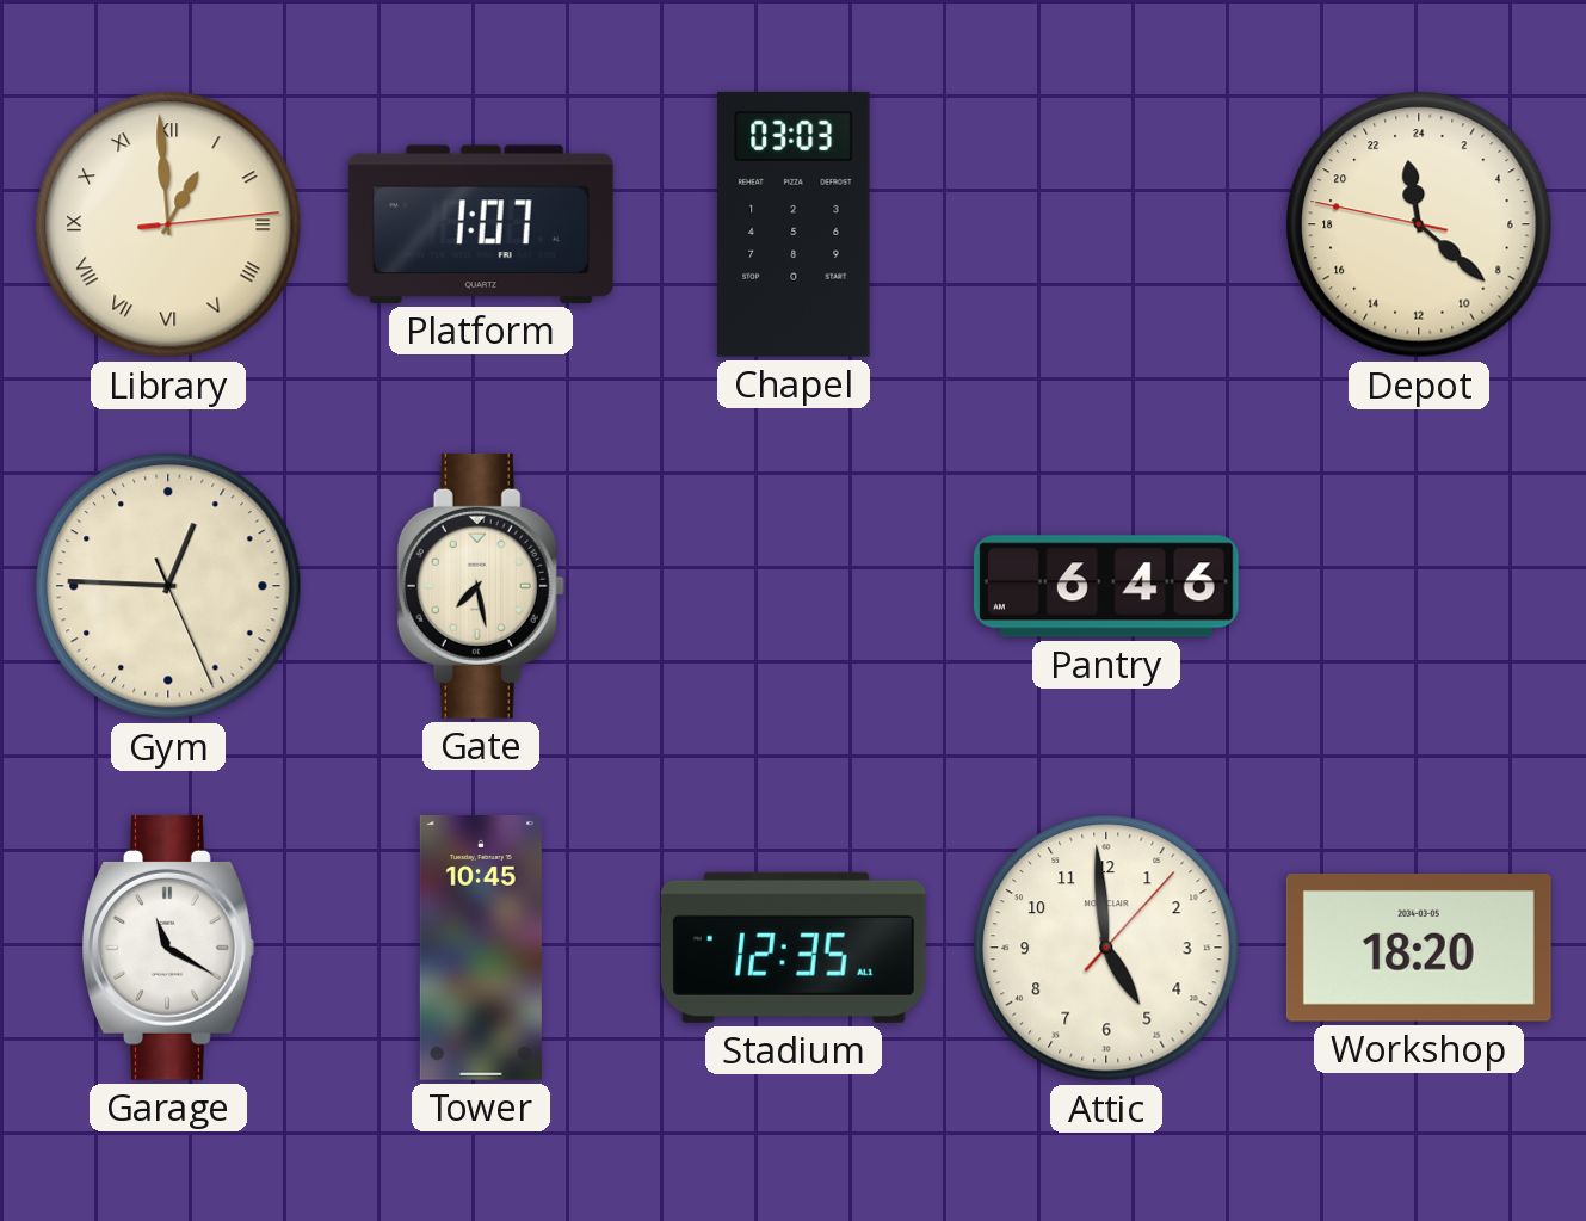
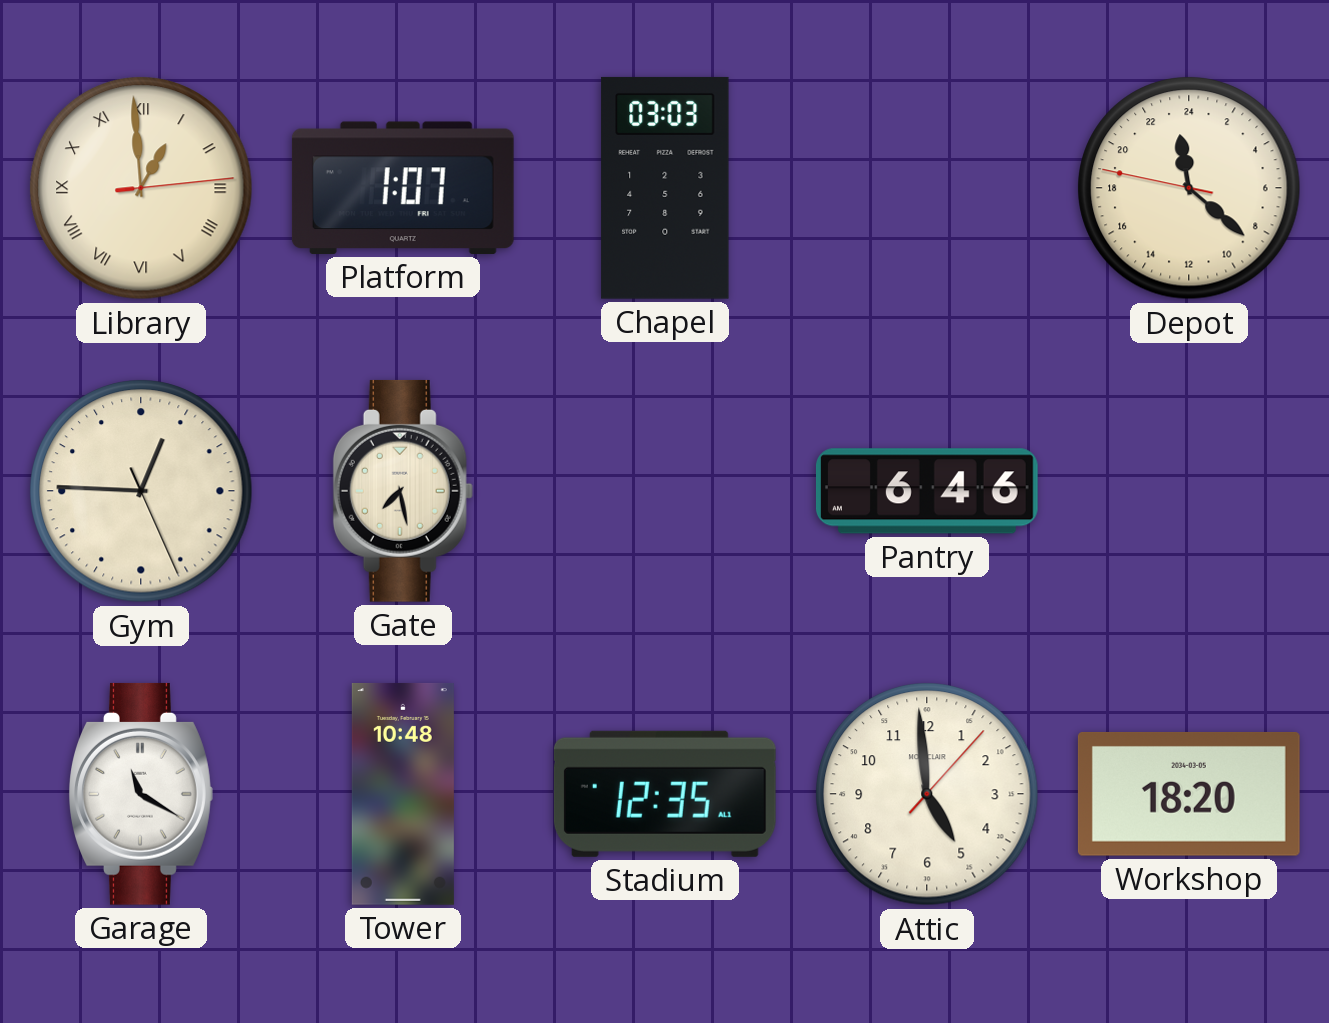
Tower: 10:45 -> 10:48
